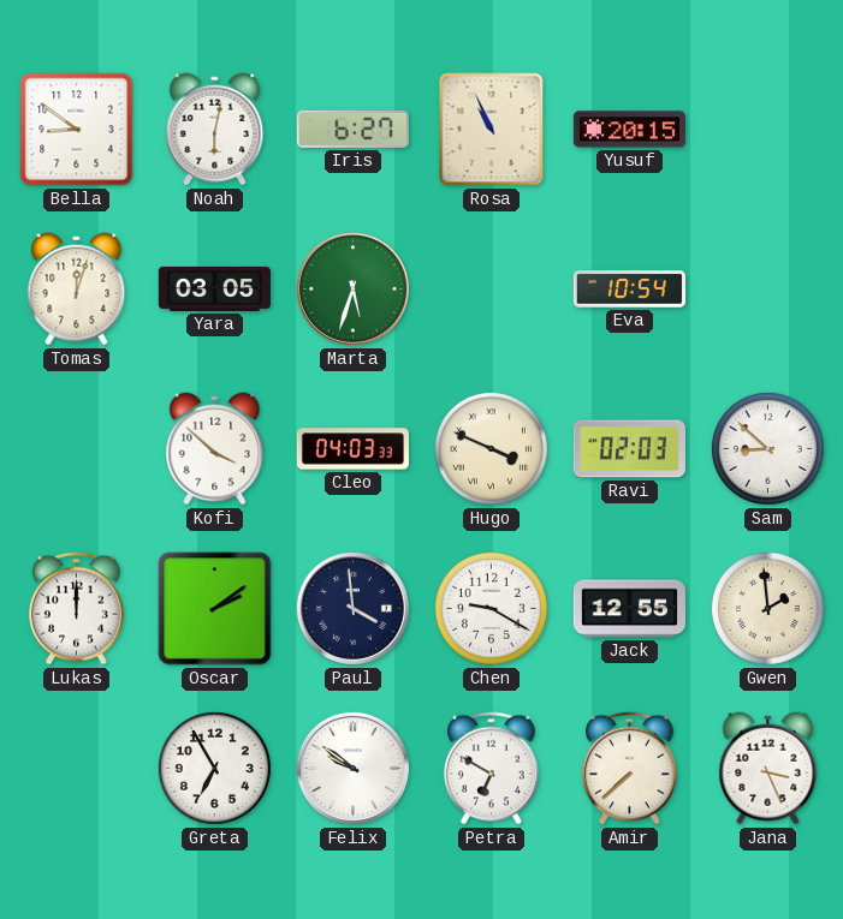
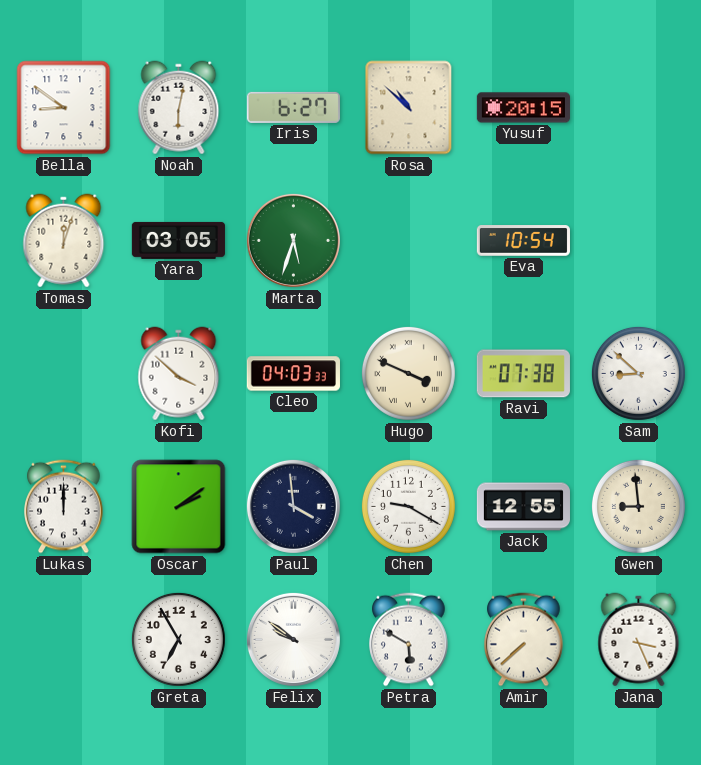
Rosa: 10:56 -> 10:52
Ravi: 02:03 -> 07:38
Gwen: 1:59 -> 8:59
Petra: 6:50 -> 5:50
